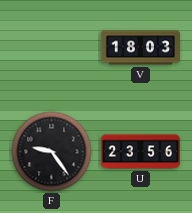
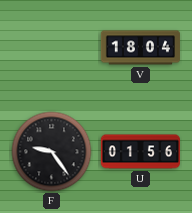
V: 18:03 -> 18:04
U: 23:56 -> 01:56
